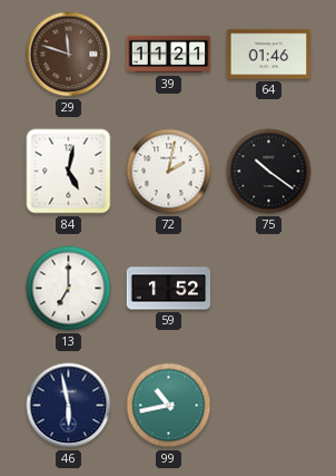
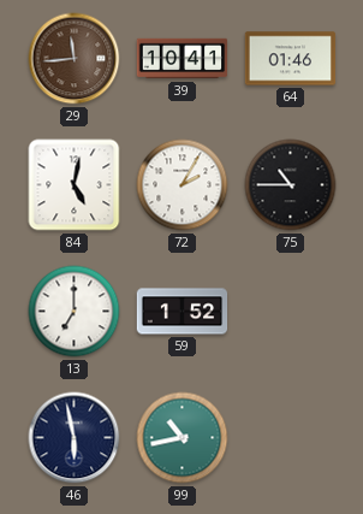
29: 11:48 -> 11:44
39: 11:21 -> 10:41
72: 2:02 -> 2:05
75: 10:21 -> 10:45
